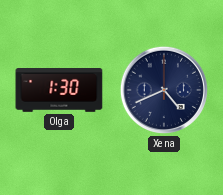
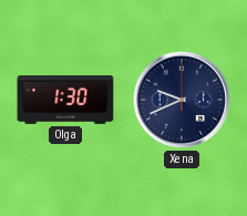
Xena: 4:41 -> 9:41
